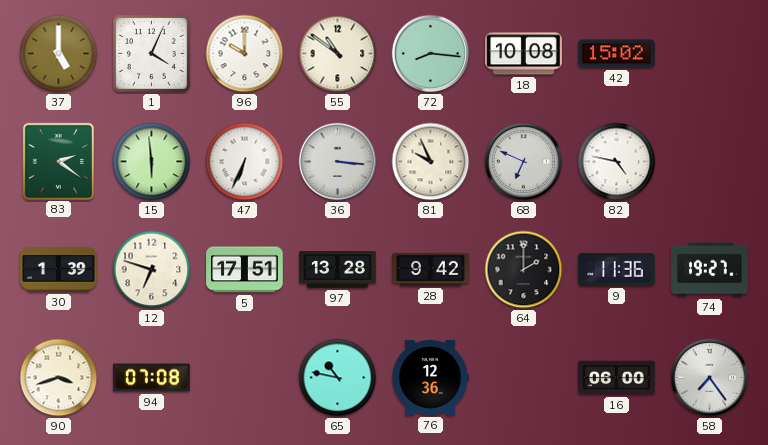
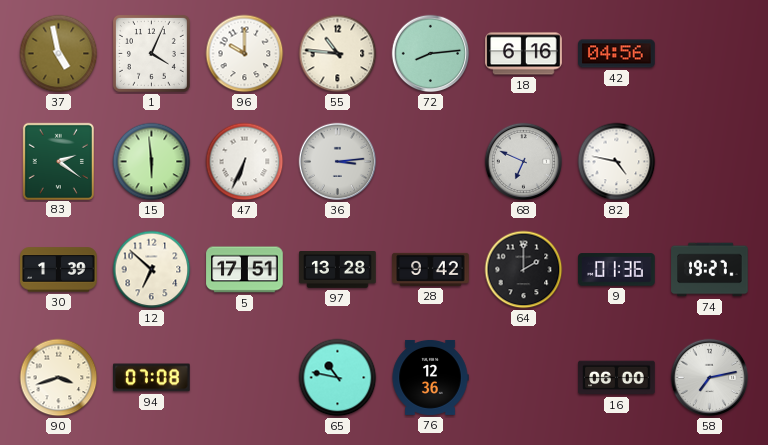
37: 5:00 -> 4:58
55: 10:51 -> 10:46
72: 8:16 -> 8:14
18: 10:08 -> 6:16
42: 15:02 -> 04:56
36: 3:16 -> 3:14
81: 9:56 -> none
12: 6:48 -> 6:52
9: 11:36 -> 01:36
58: 7:24 -> 7:13
